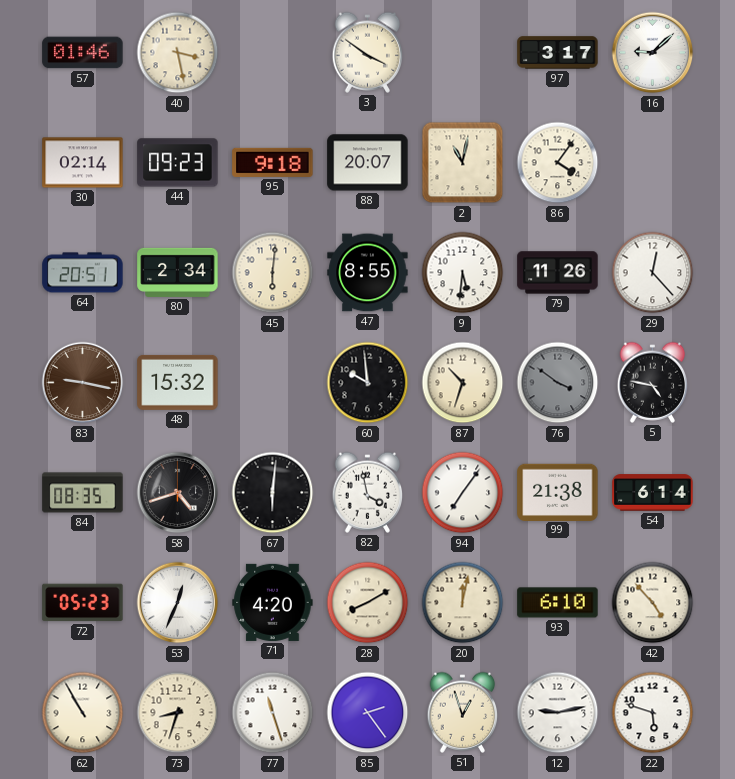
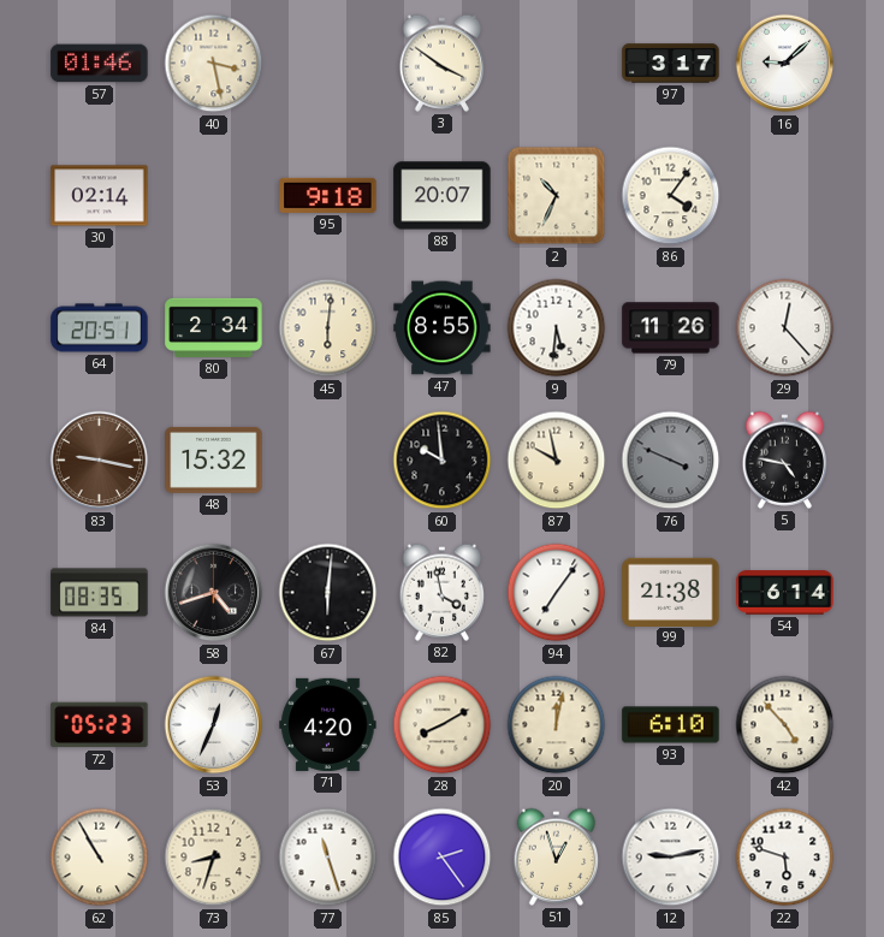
44: 09:23 -> none
2: 11:02 -> 10:34
87: 10:33 -> 9:58
76: 3:51 -> 3:49
